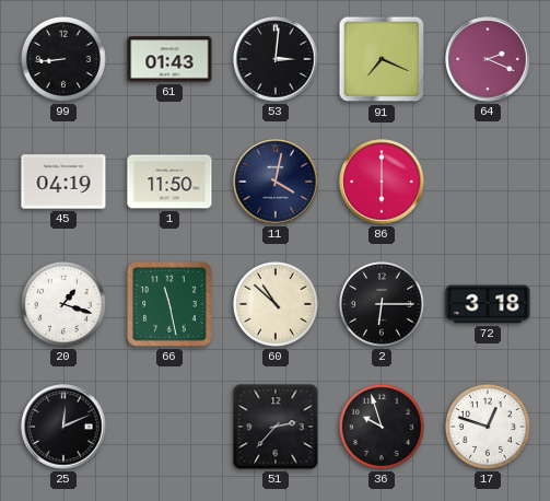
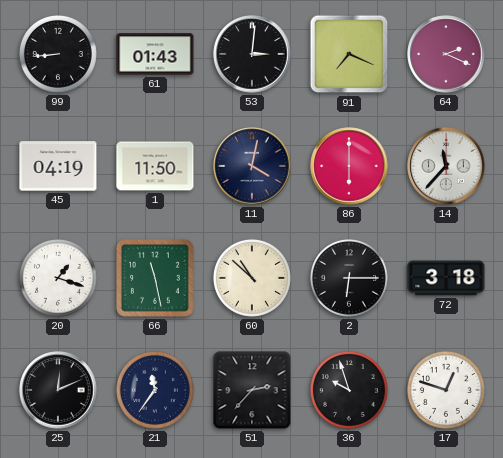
14: none -> 11:37
21: none -> 11:36
